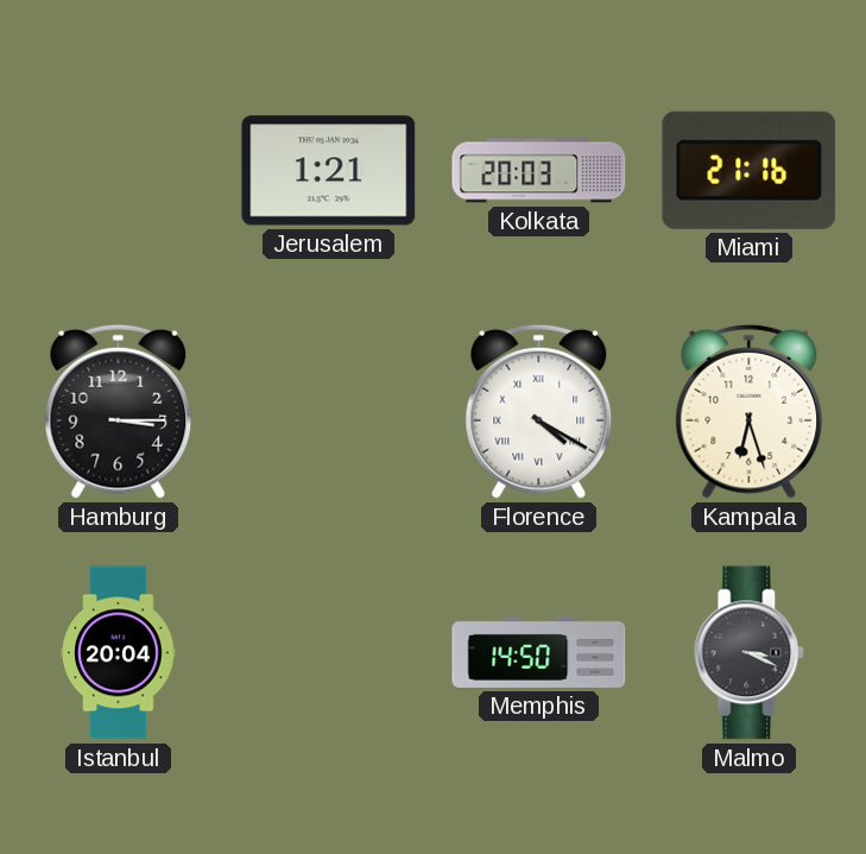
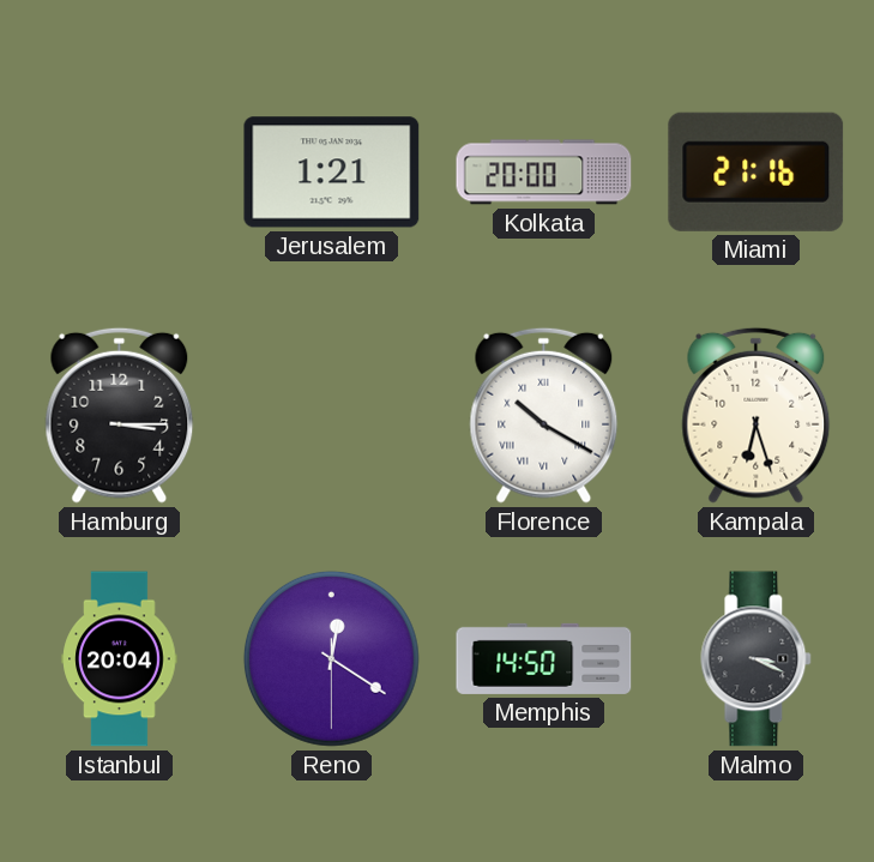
Kolkata: 20:03 -> 20:00
Florence: 4:20 -> 10:20
Reno: none -> 12:20
